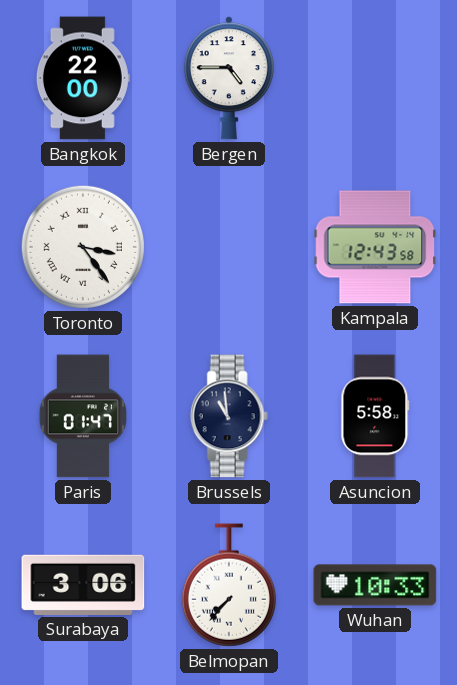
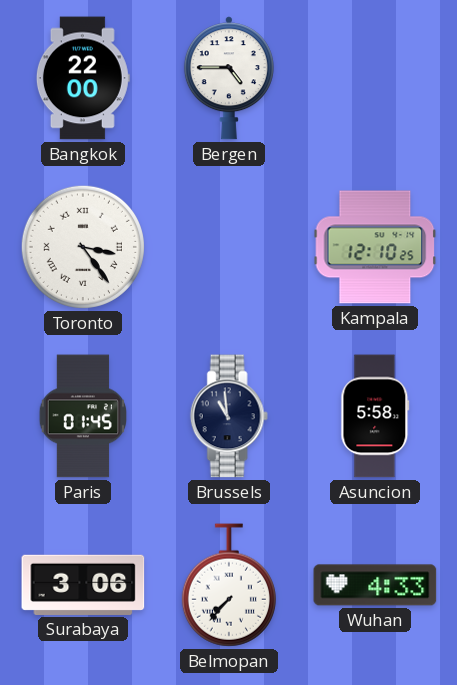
Kampala: 12:43 -> 12:10
Paris: 01:47 -> 01:45
Wuhan: 10:33 -> 4:33
